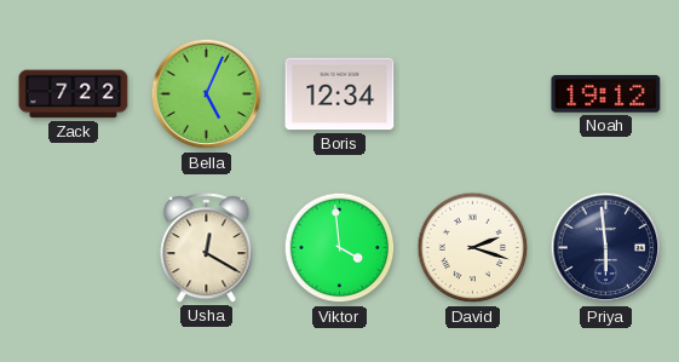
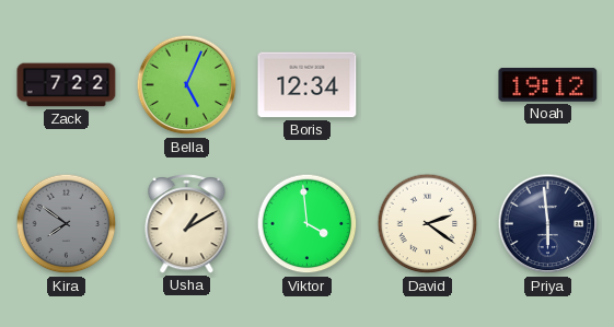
Kira: none -> 7:51
Usha: 12:20 -> 1:10
David: 2:18 -> 2:21
